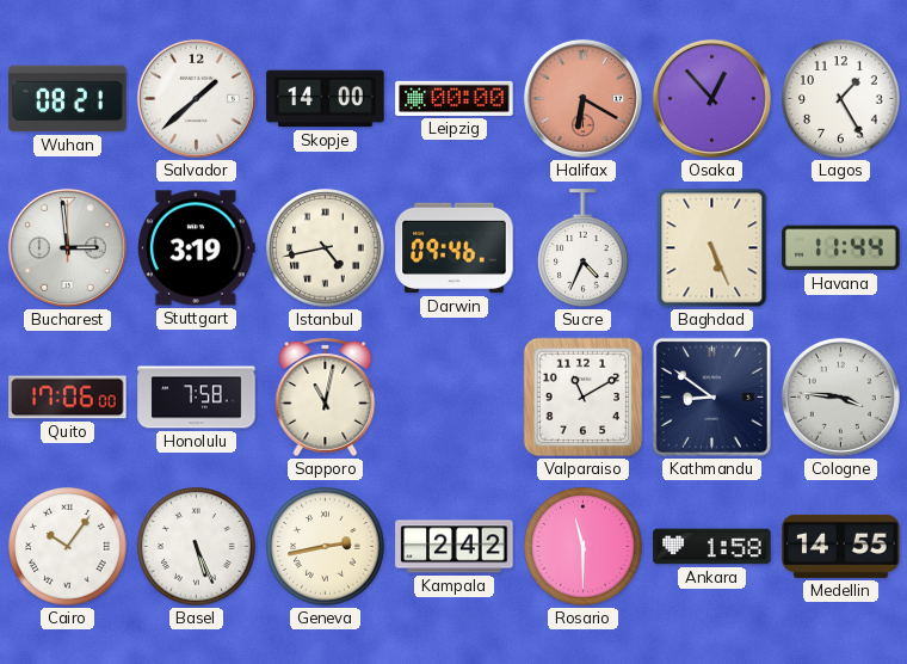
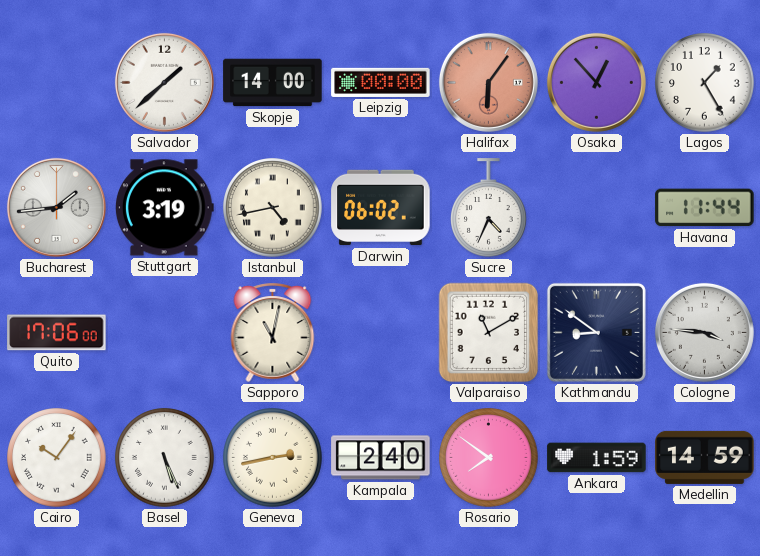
Wuhan: 08:21 -> none
Halifax: 6:20 -> 6:06
Bucharest: 2:59 -> 1:44
Darwin: 09:46 -> 06:02
Baghdad: 5:26 -> none
Honolulu: 7:58 -> none
Kampala: 2:42 -> 2:40
Rosario: 11:30 -> 7:51
Ankara: 1:58 -> 1:59
Medellin: 14:55 -> 14:59
